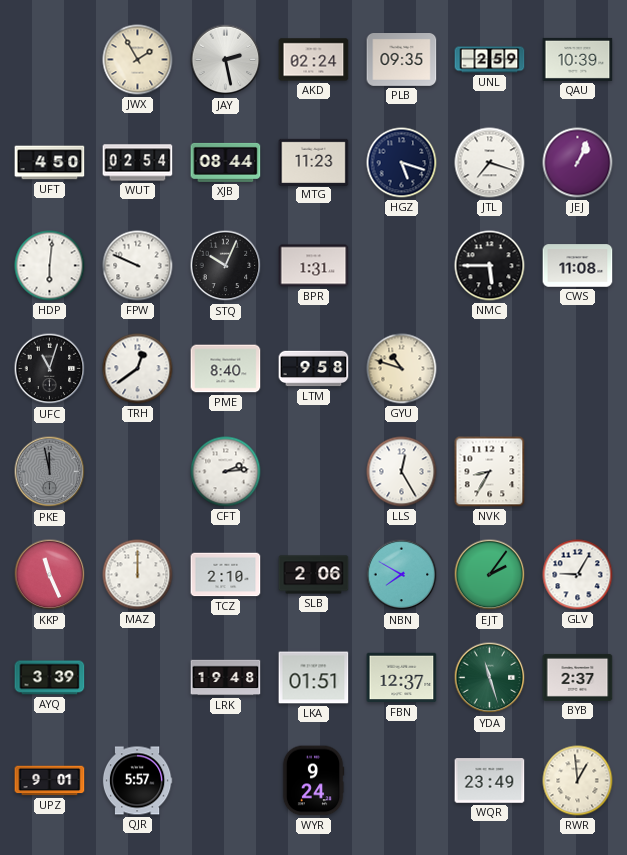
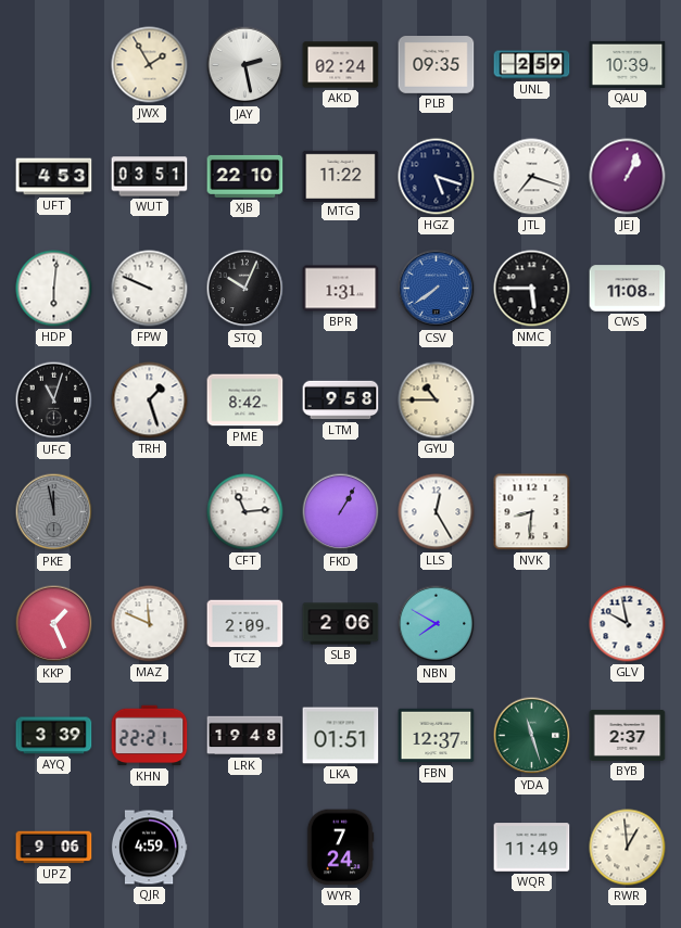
UFT: 4:50 -> 4:53
WUT: 02:54 -> 03:51
XJB: 08:44 -> 22:10
MTG: 11:23 -> 11:22
CSV: none -> 7:39
TRH: 12:39 -> 1:27
PME: 8:40 -> 8:42
GYU: 10:48 -> 10:45
CFT: 2:14 -> 11:14
FKD: none -> 1:05
NVK: 8:35 -> 8:31
KKP: 11:26 -> 1:26
MAZ: 12:00 -> 11:49
TCZ: 2:10 -> 2:09
EJT: 2:06 -> none
GLV: 9:05 -> 9:58
KHN: none -> 22:21
UPZ: 9:01 -> 9:06
QJR: 5:57 -> 4:59
WYR: 9:24 -> 7:24
WQR: 23:49 -> 11:49
